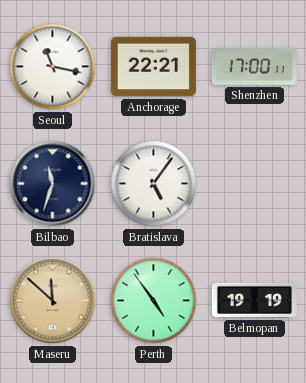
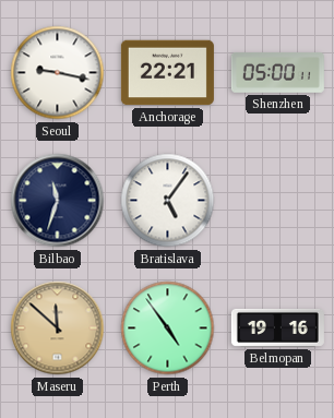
Seoul: 11:17 -> 9:17
Shenzhen: 17:00 -> 05:00
Belmopan: 19:19 -> 19:16
